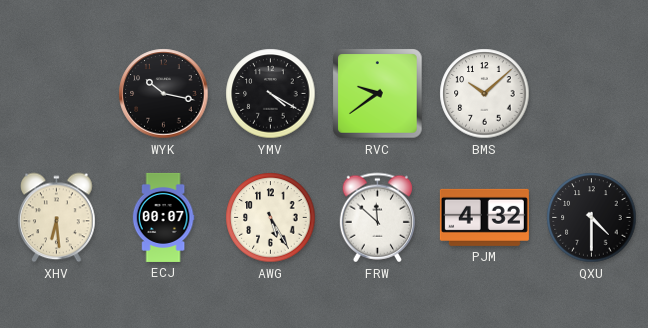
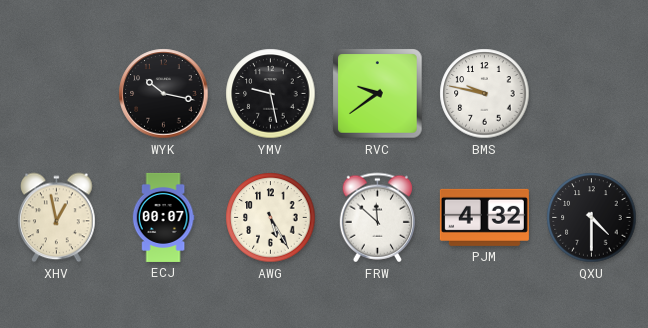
YMV: 4:20 -> 9:28
BMS: 10:08 -> 9:47
XHV: 6:29 -> 12:58
